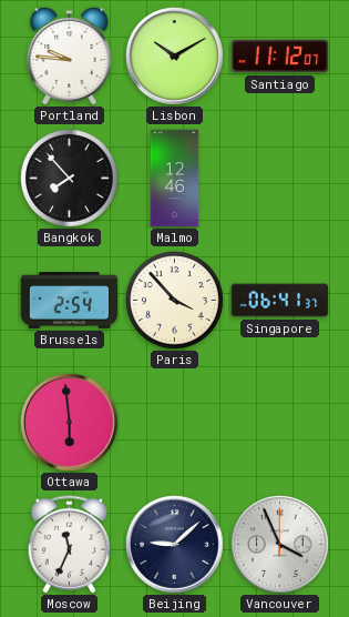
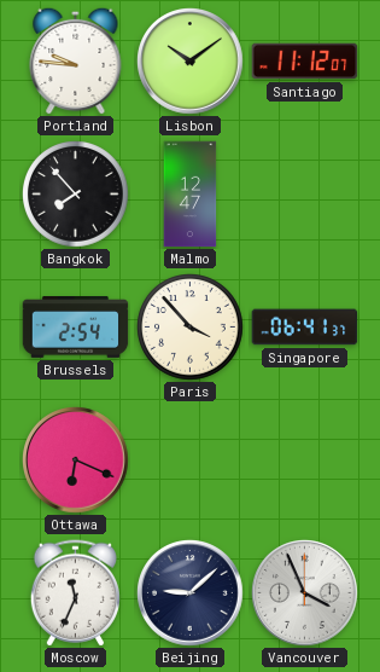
Lisbon: 10:10 -> 10:09
Malmo: 12:46 -> 12:47
Ottawa: 5:59 -> 6:19
